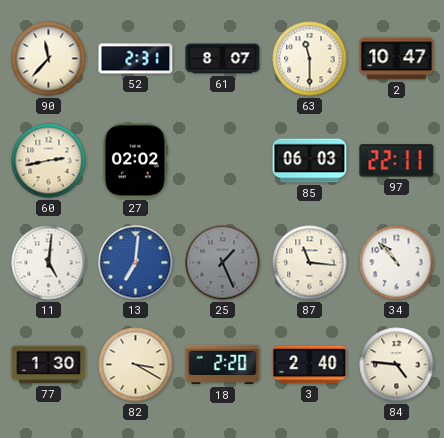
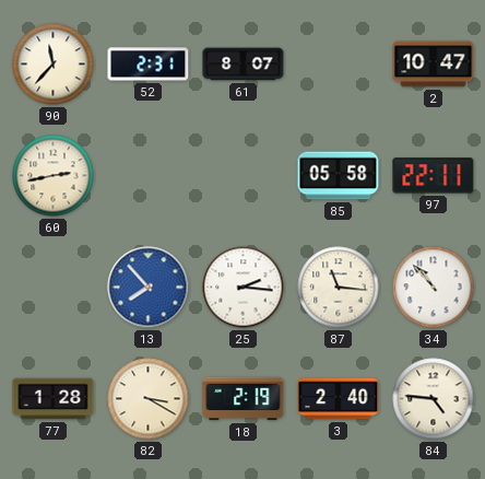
63: 11:30 -> none
27: 02:02 -> none
85: 06:03 -> 05:58
11: 5:01 -> none
13: 7:01 -> 7:53
25: 1:26 -> 2:16
25 dial: grey -> white
77: 1:30 -> 1:28
18: 2:20 -> 2:19
